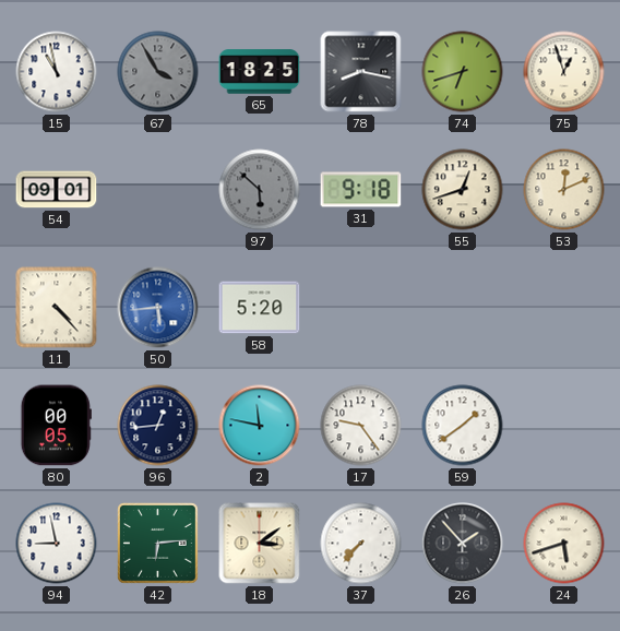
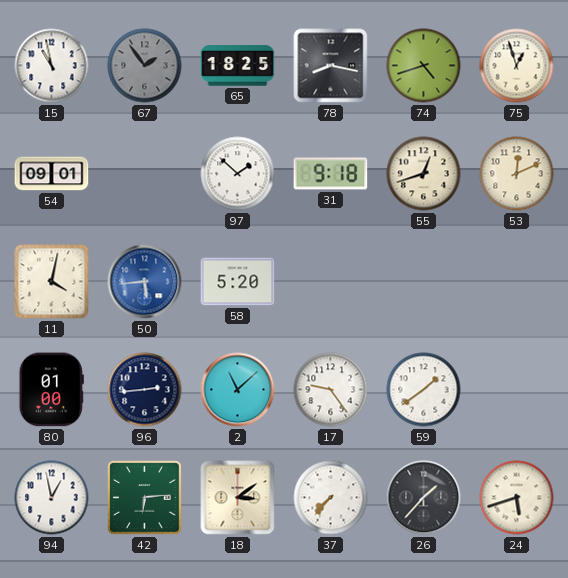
67: 3:55 -> 1:54
74: 6:42 -> 4:42
97: 5:52 -> 1:52
97 dial: grey -> white
11: 4:23 -> 4:02
80: 00:05 -> 01:00
96: 12:44 -> 2:44
2: 11:47 -> 11:08
94: 8:58 -> 12:58
26: 1:53 -> 1:37
